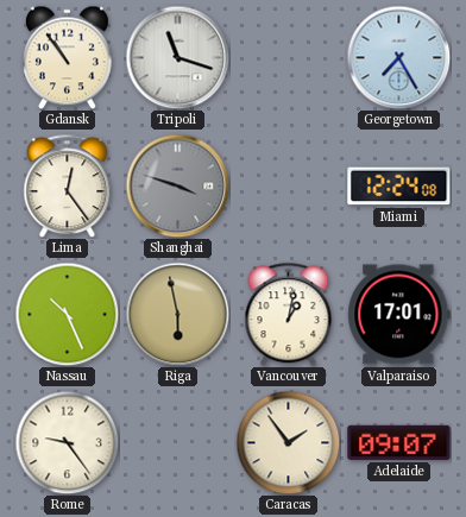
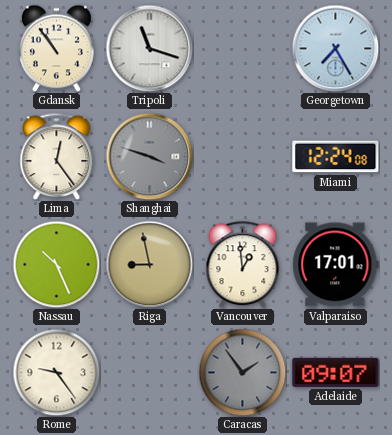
Riga: 5:58 -> 8:58
Vancouver: 1:02 -> 12:59
Caracas dial: cream -> grey
